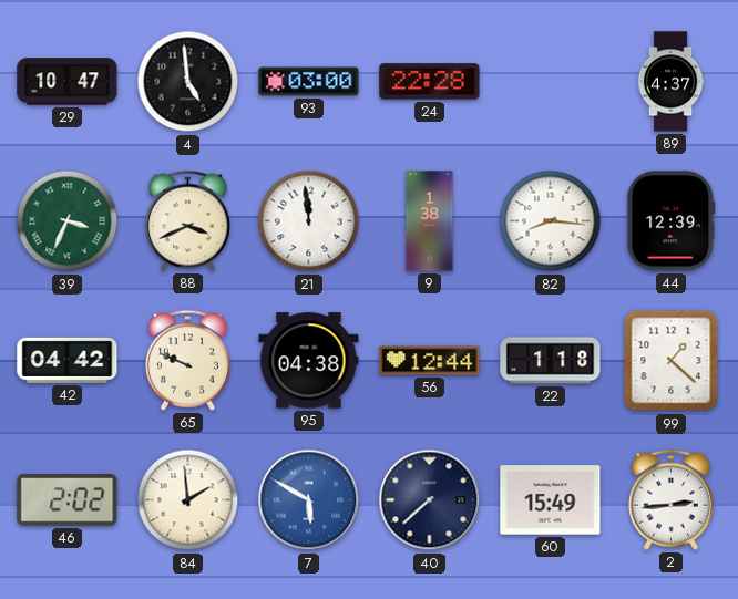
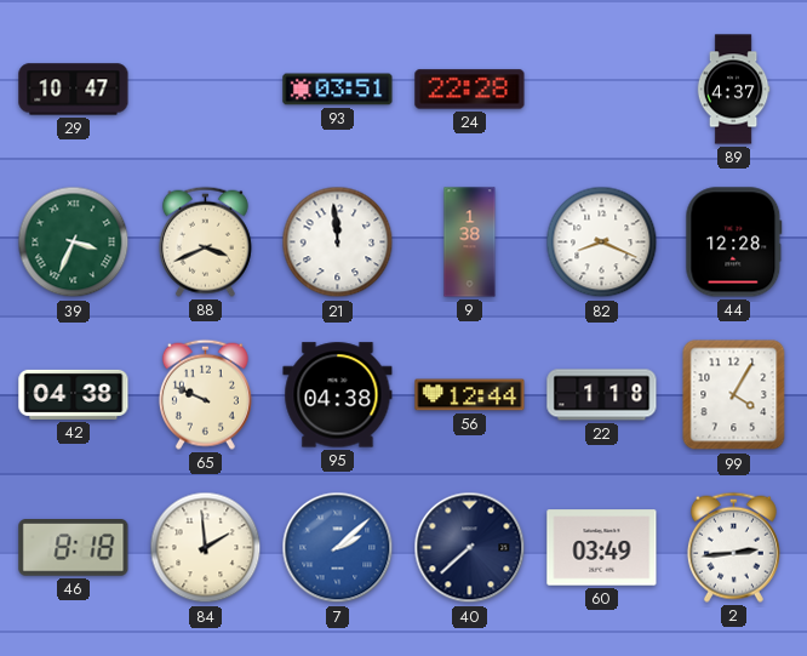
4: 4:59 -> none
93: 03:00 -> 03:51
82: 8:16 -> 8:19
44: 12:39 -> 12:28
42: 04:42 -> 04:38
99: 1:22 -> 4:05
46: 2:02 -> 8:18
7: 5:50 -> 2:08
60: 15:49 -> 03:49
